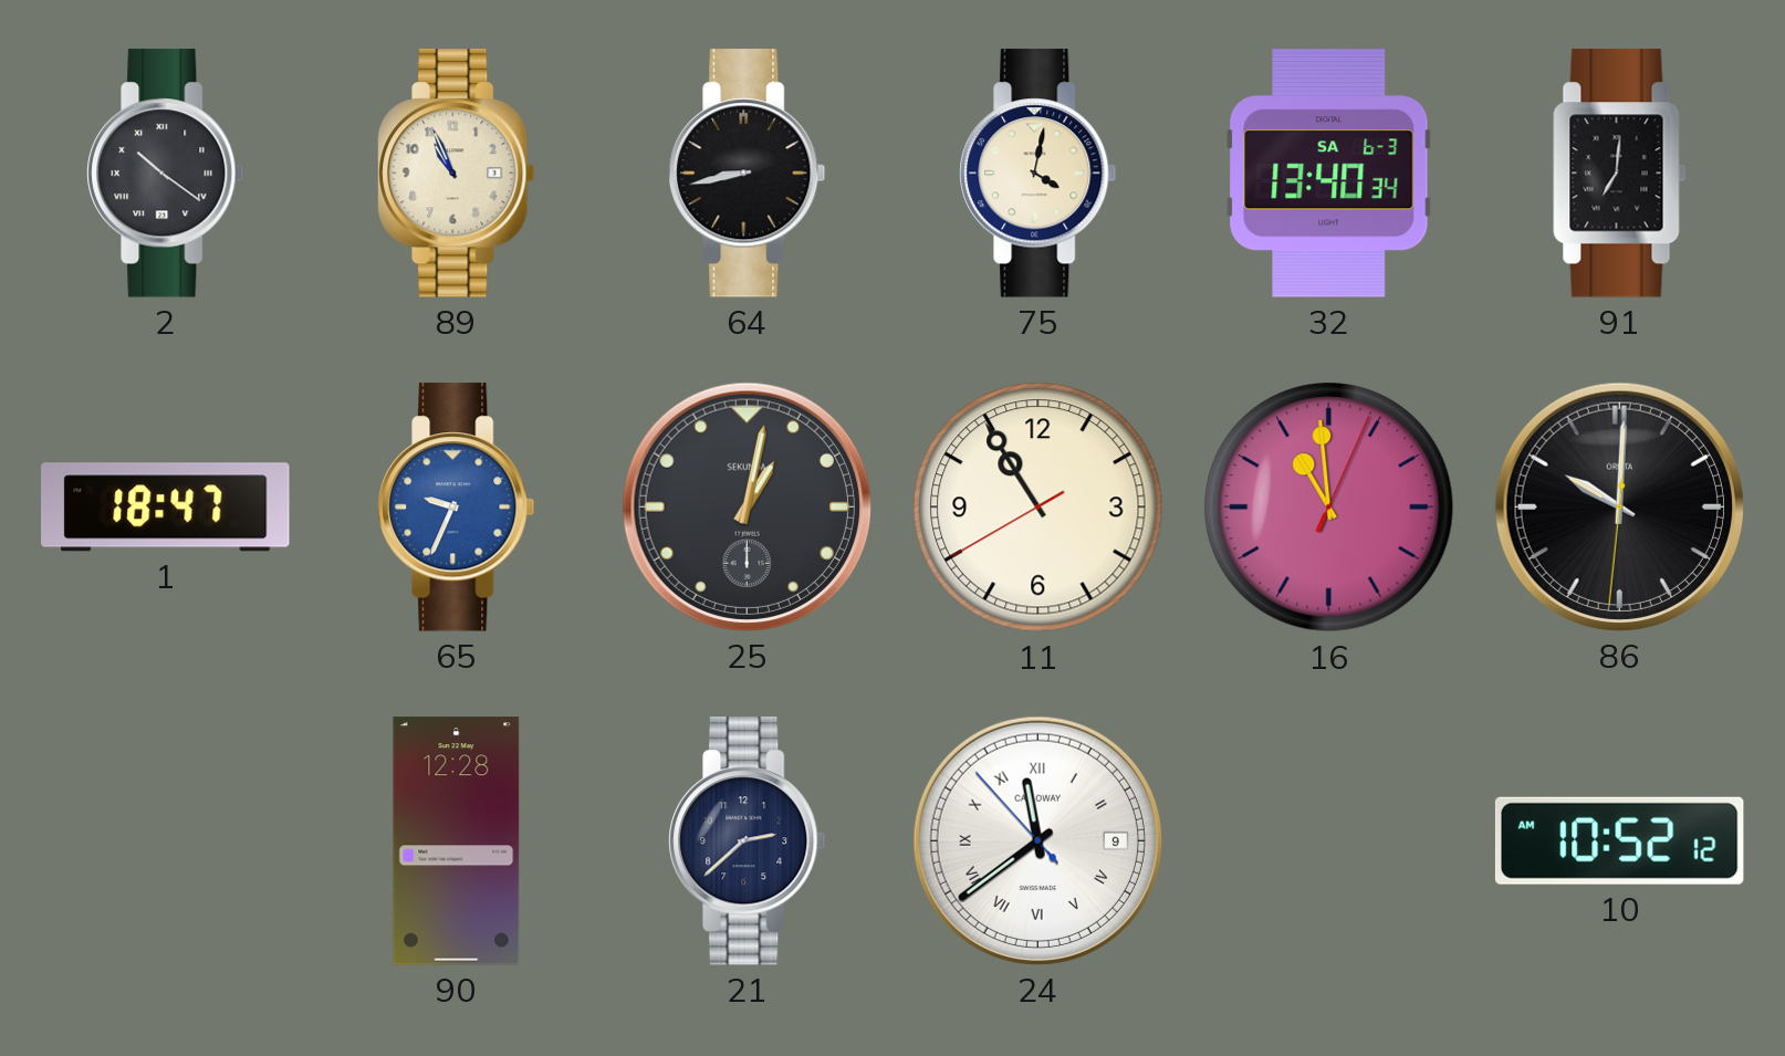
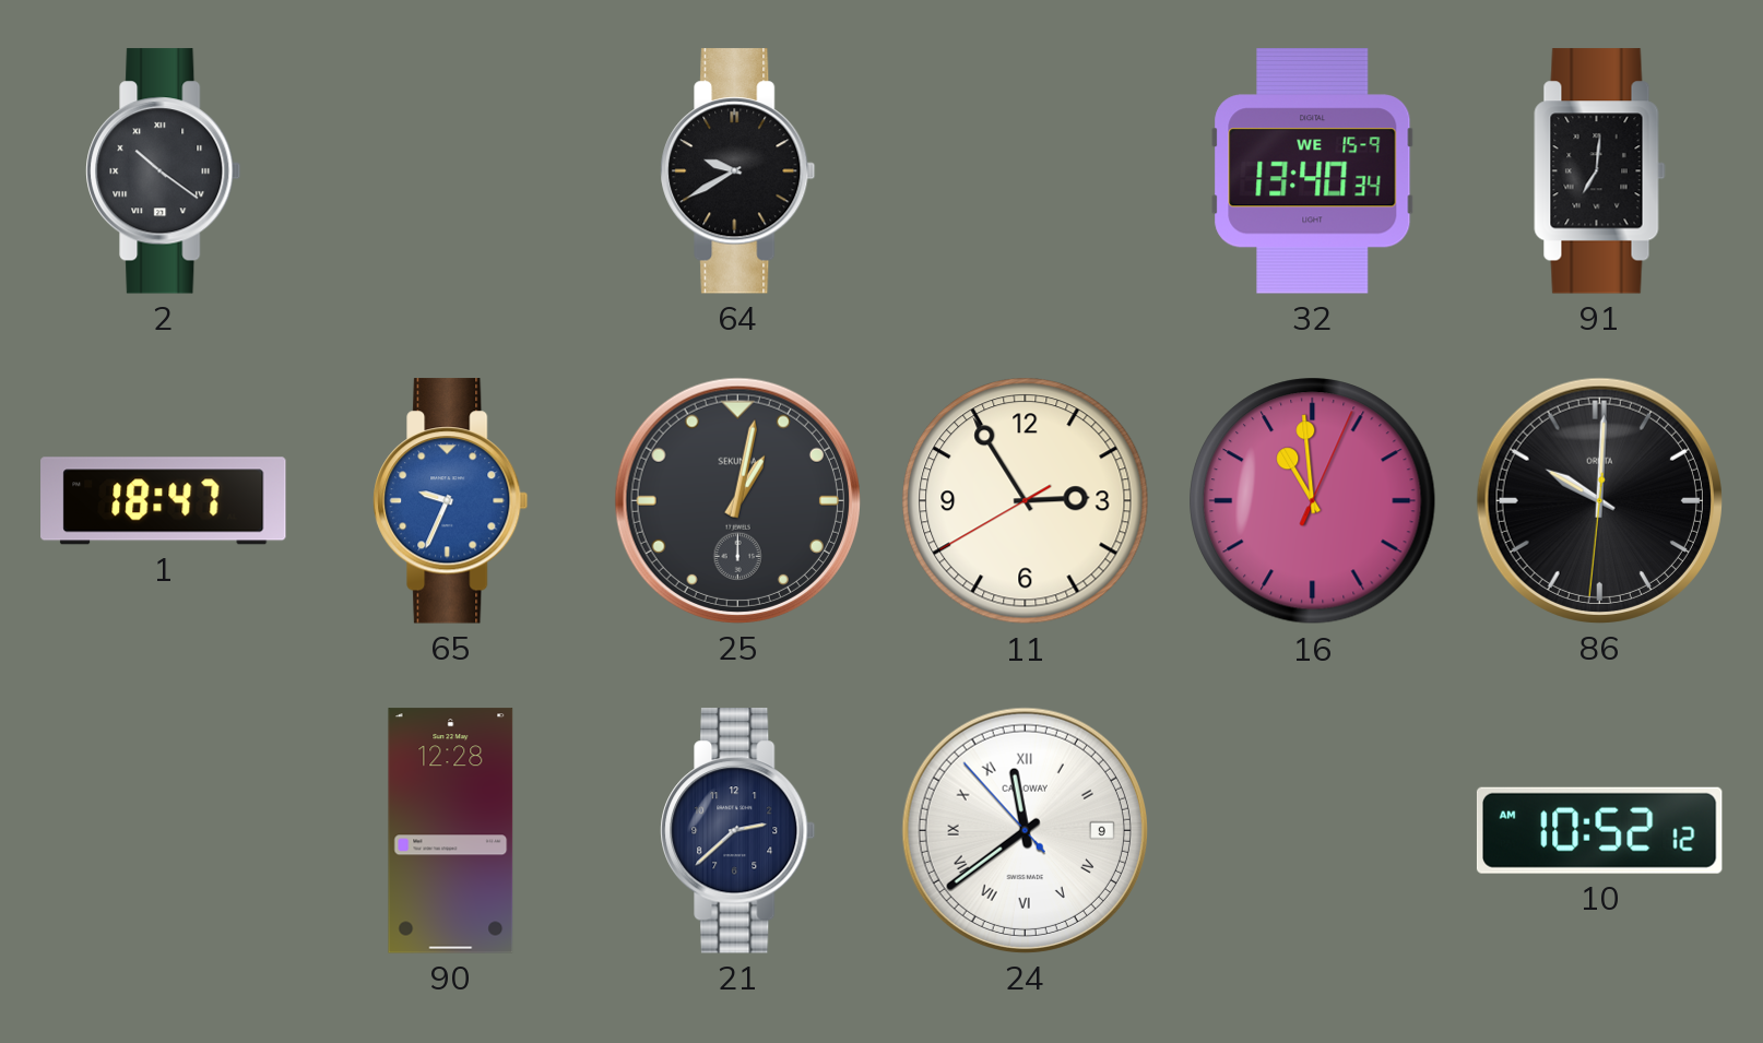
89: 10:56 -> none
64: 8:43 -> 9:40
75: 4:02 -> none
32 date: SA 6-3 -> WE 15-9
11: 10:54 -> 2:54
